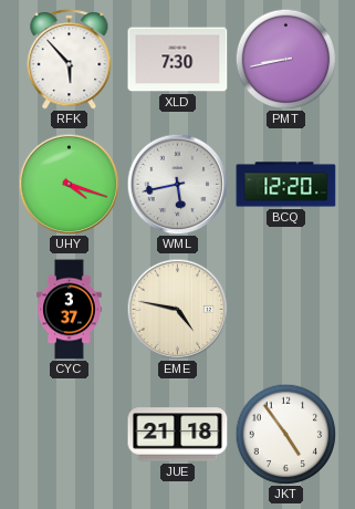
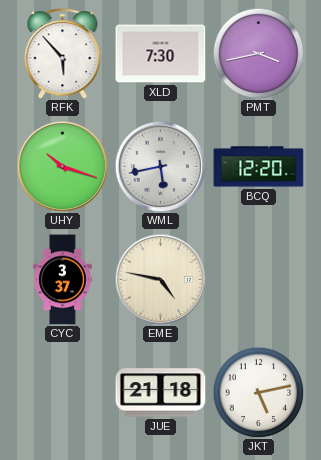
PMT: 8:43 -> 3:43
UHY: 4:18 -> 10:18
JKT: 4:54 -> 5:13
